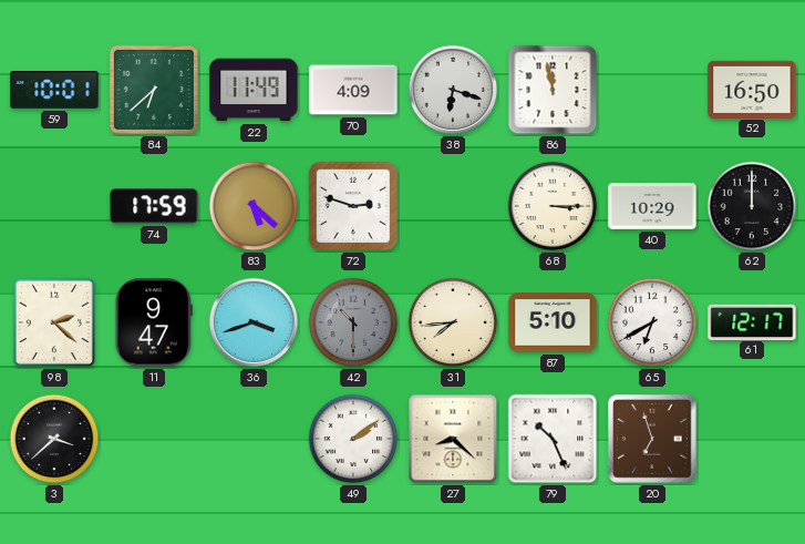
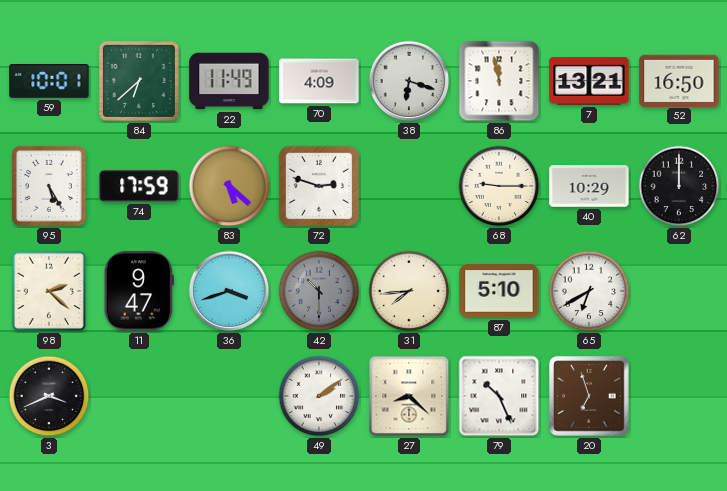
7: none -> 13:21
95: none -> 5:25
68: 3:15 -> 9:15
61: 12:17 -> none
3: 3:38 -> 3:41
